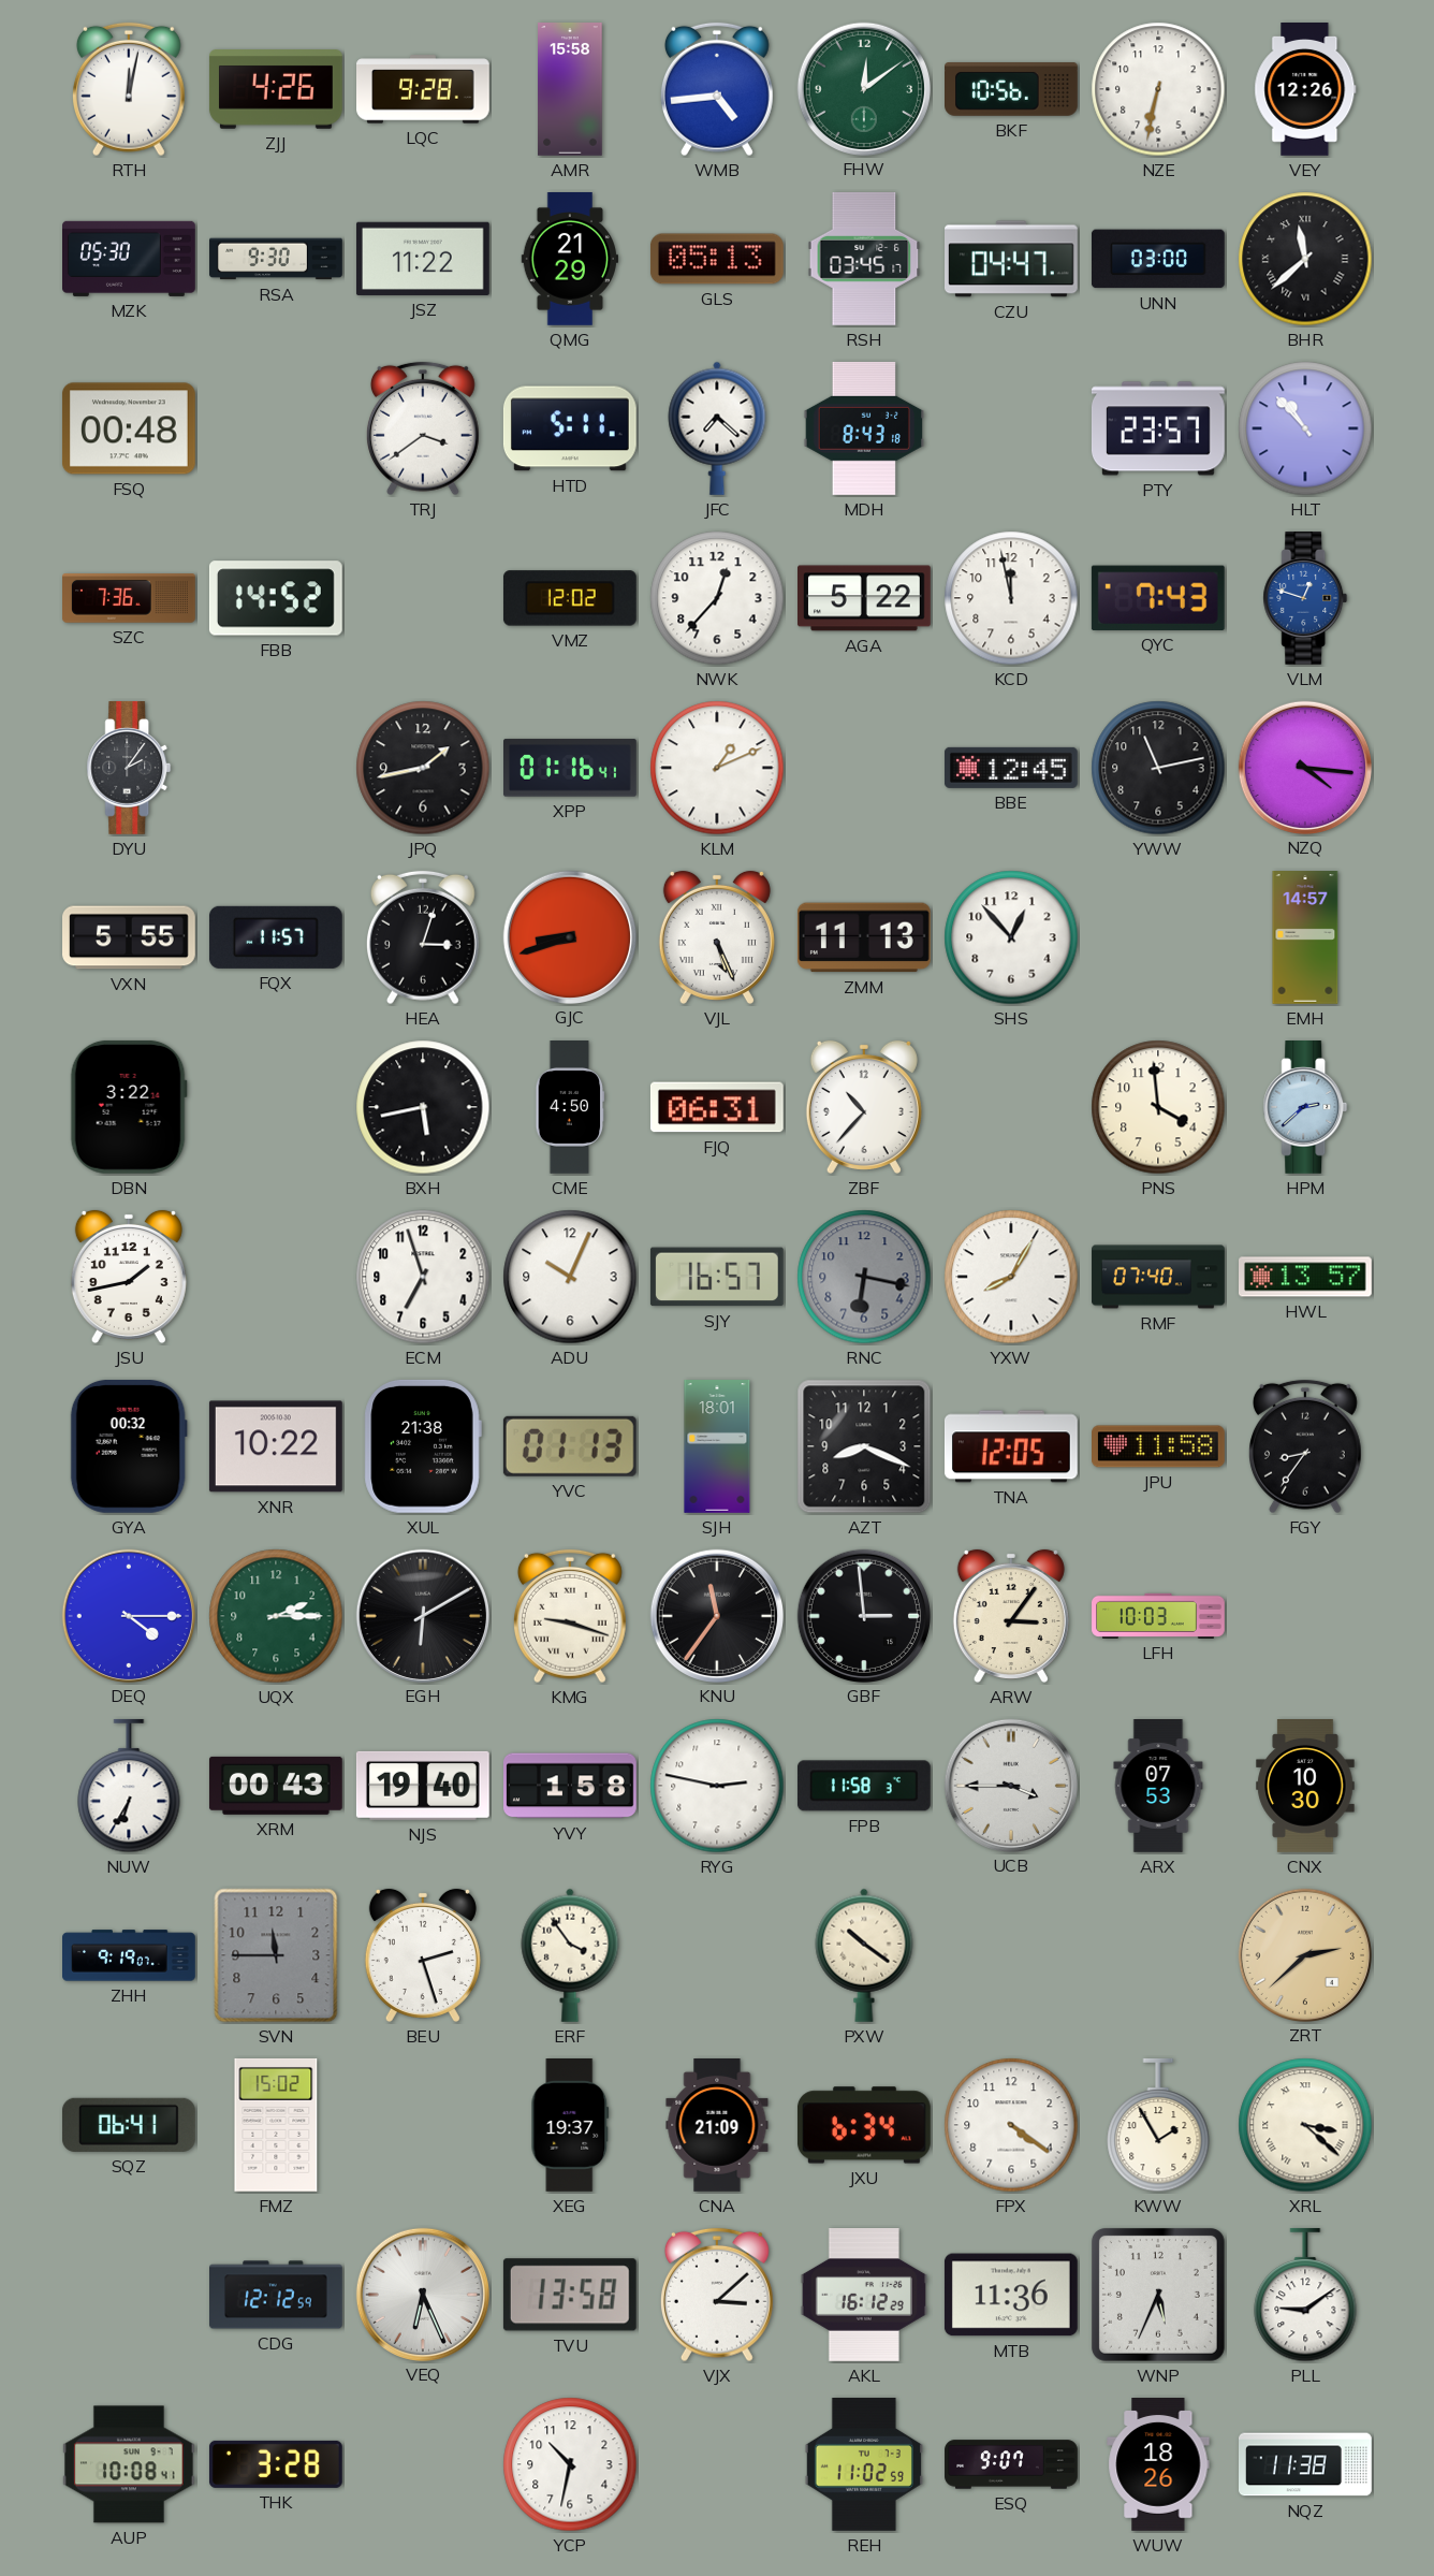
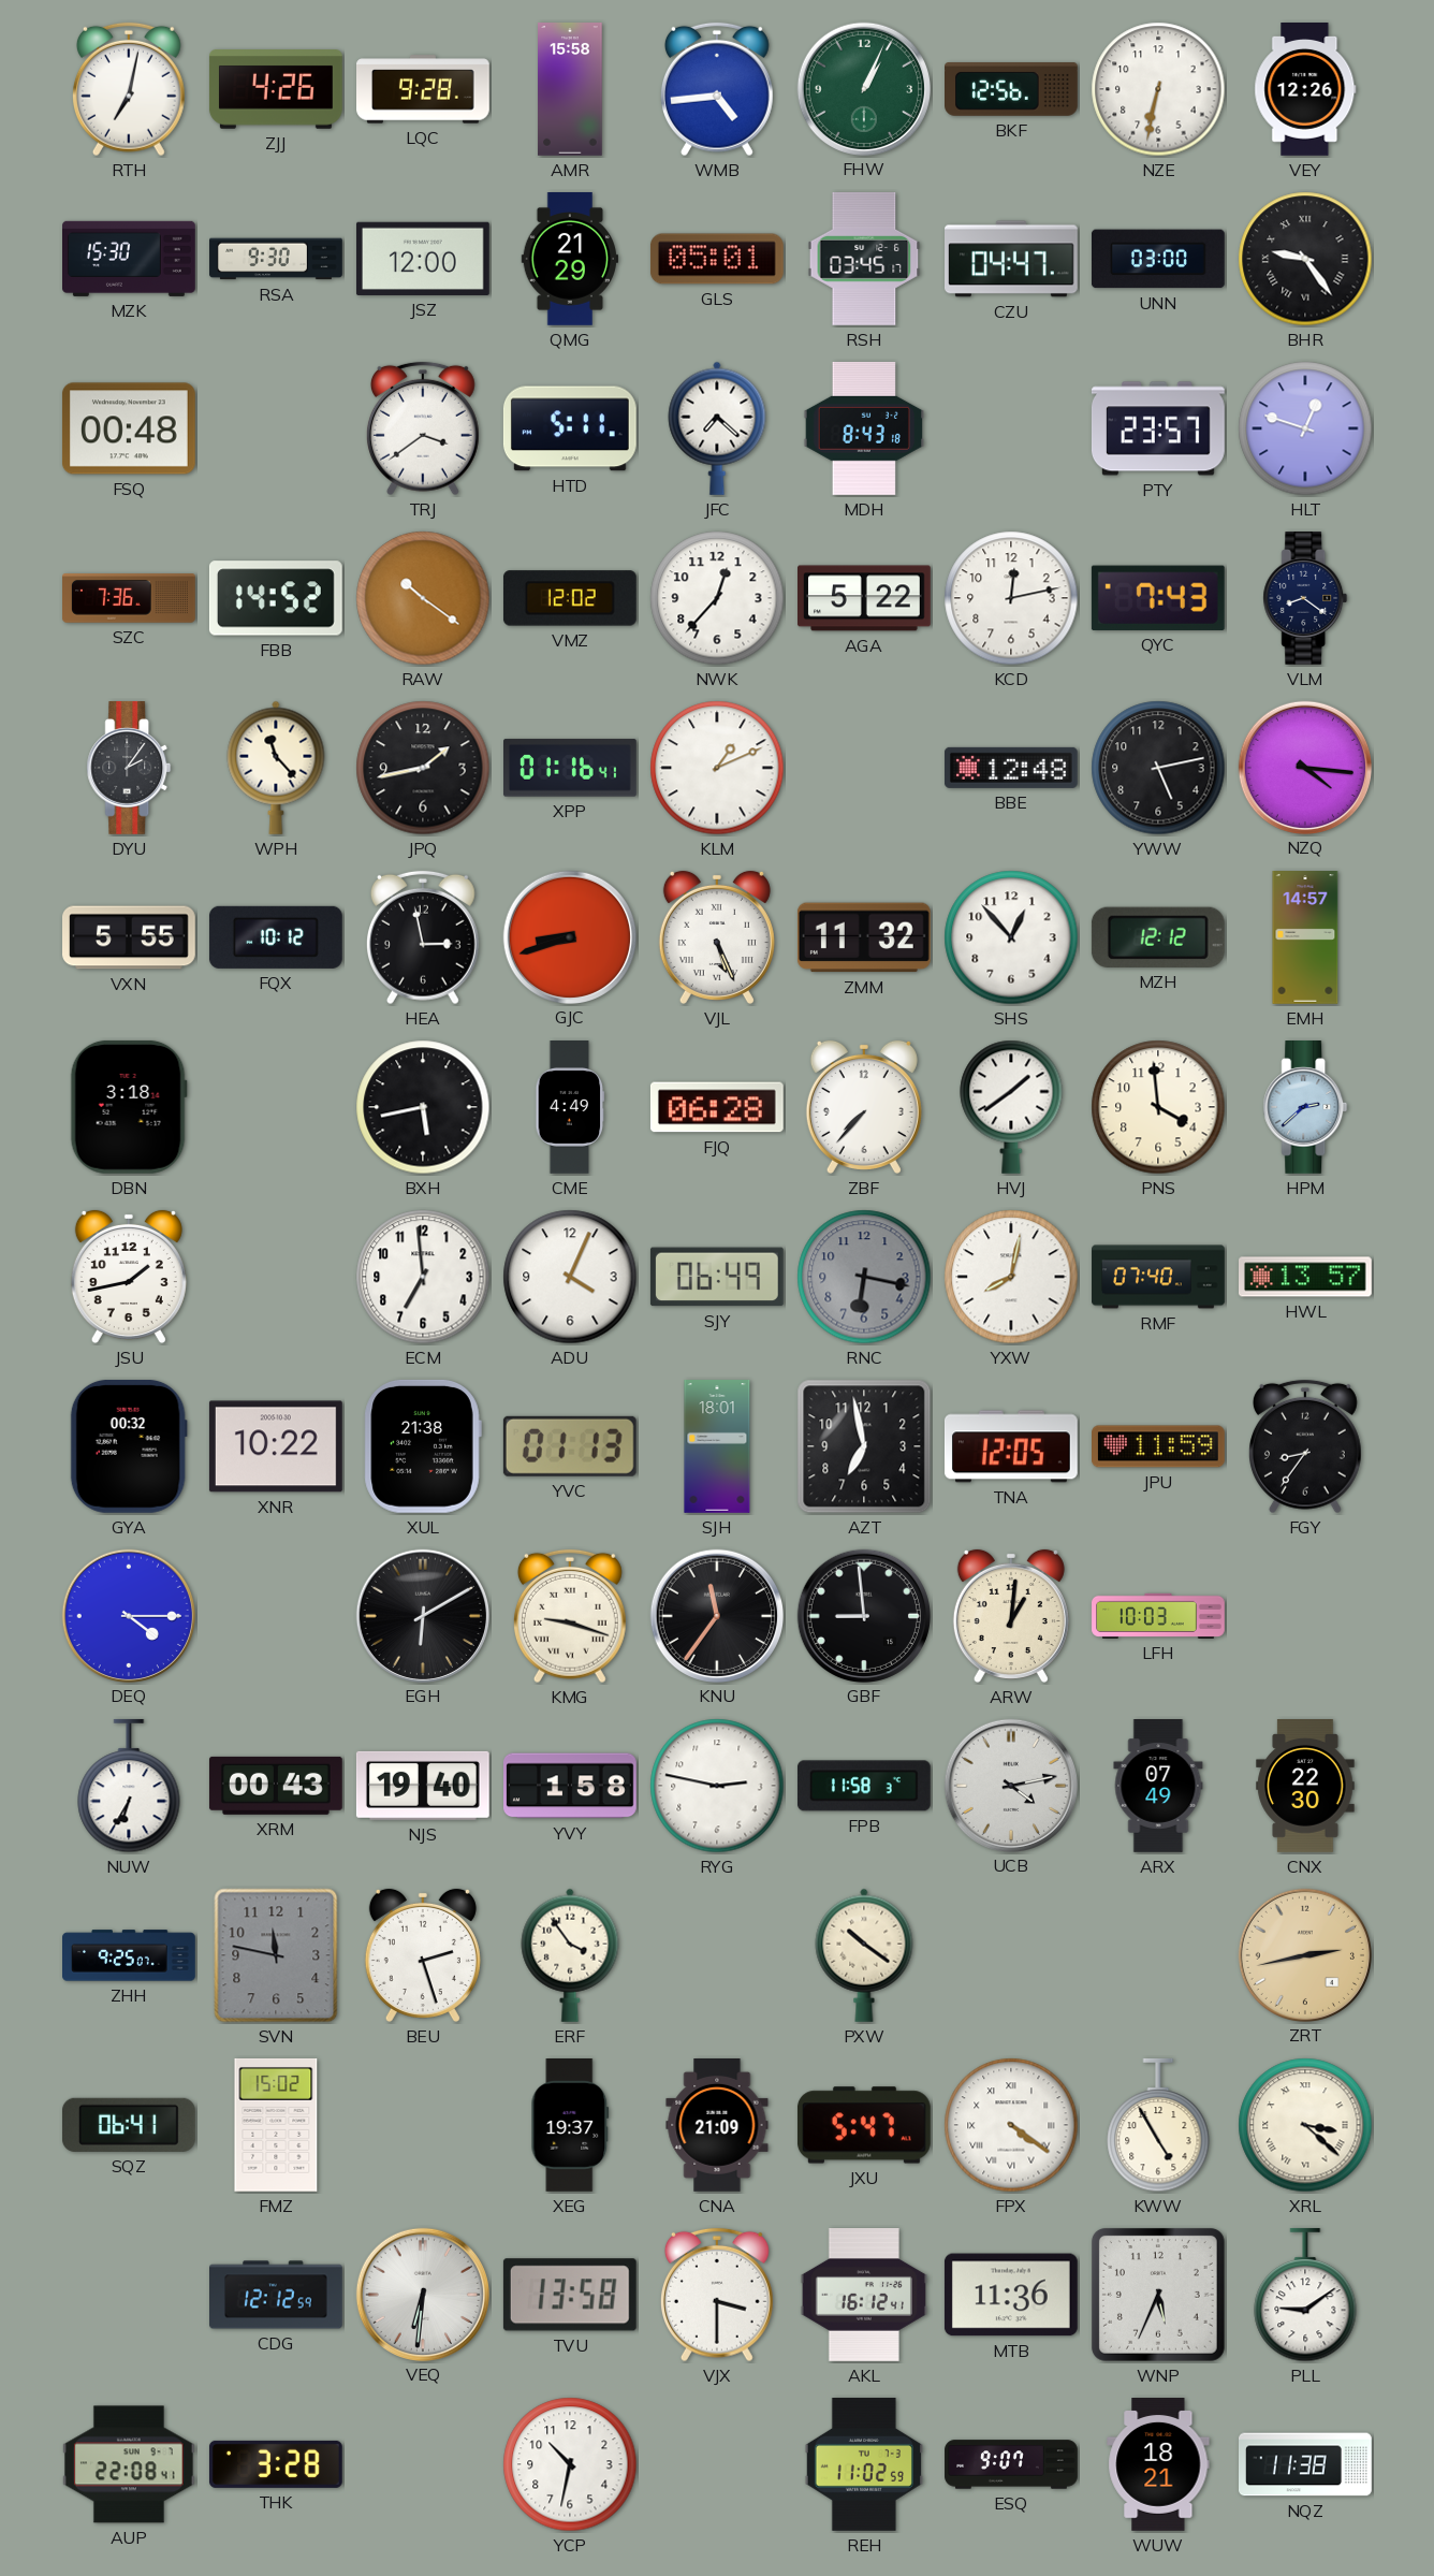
RTH: 12:02 -> 7:02
FHW: 12:09 -> 1:04
BKF: 10:56 -> 12:56
MZK: 05:30 -> 15:30
JSZ: 11:22 -> 12:00
GLS: 05:13 -> 05:01
BHR: 11:38 -> 9:24
HLT: 10:53 -> 12:48
RAW: none -> 10:21
KCD: 11:58 -> 12:13
VLM: 12:48 -> 8:21
VLM dial: blue -> navy
WPH: none -> 11:23
BBE: 12:45 -> 12:48
YWW: 11:13 -> 5:13
FQX: 11:57 -> 10:12
HEA: 3:03 -> 2:58
ZMM: 11:13 -> 11:32
MZH: none -> 12:12
DBN: 3:22 -> 3:18
CME: 4:50 -> 4:49
FJQ: 06:31 -> 06:28
ZBF: 10:37 -> 7:37
HVJ: none -> 1:39
ECM: 6:57 -> 6:59
ADU: 10:04 -> 4:04
SJY: 16:57 -> 06:49
YXW: 8:05 -> 8:02
AZT: 8:19 -> 6:58
JPU: 11:58 -> 11:59
UQX: 2:15 -> none
GBF: 2:59 -> 8:59
ARW: 3:06 -> 1:01
UCB: 3:45 -> 4:13
ARX: 07:53 -> 07:49
CNX: 10:30 -> 22:30
ZHH: 9:19 -> 9:25
SVN: 11:45 -> 11:47
ZRT: 2:38 -> 2:43
JXU: 6:34 -> 5:47
FPX numerals: Arabic -> Roman
KWW: 1:55 -> 4:55
VEQ: 6:26 -> 6:31
VJX: 3:08 -> 3:30
AKL: 16:12:29 -> 16:12:41
AUP: 10:08 -> 22:08
WUW: 18:26 -> 18:21
